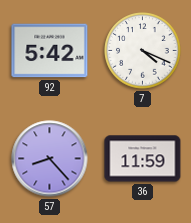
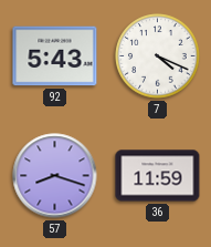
92: 5:42 -> 5:43
57: 8:23 -> 8:18
